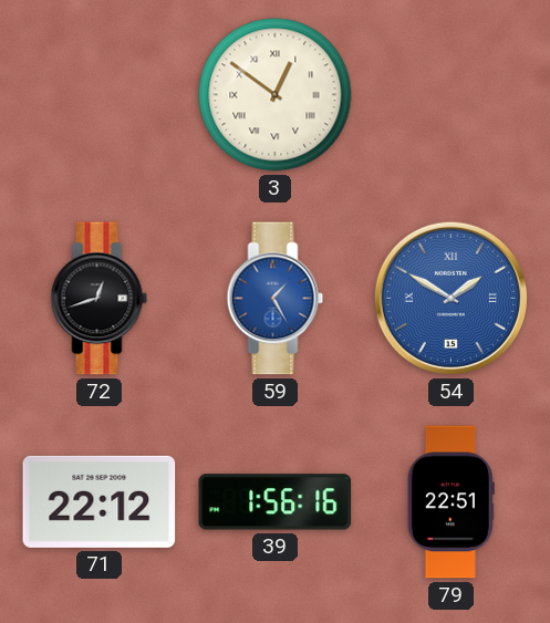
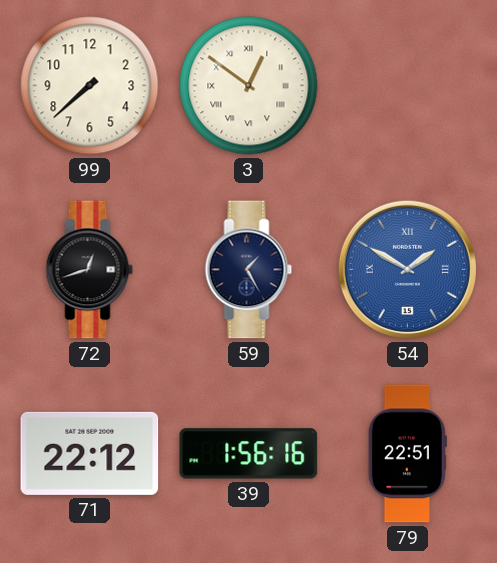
99: none -> 7:38
59 dial: blue -> navy
